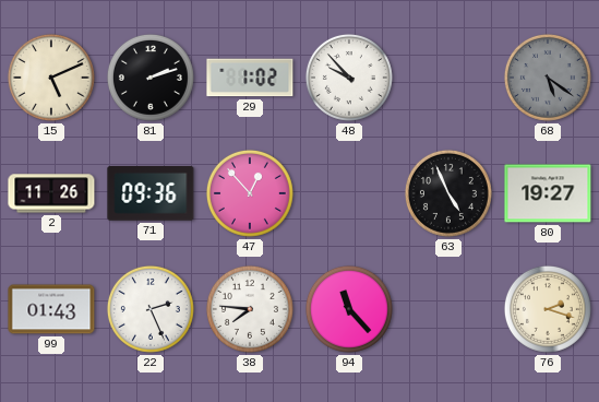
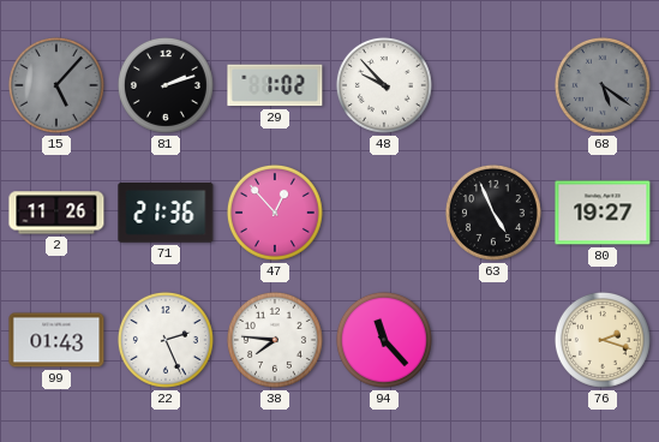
15: 5:11 -> 5:07
15 dial: cream -> grey
71: 09:36 -> 21:36
